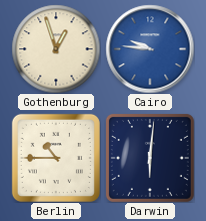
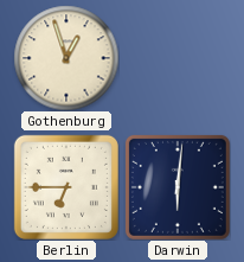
Cairo: 9:46 -> none
Berlin: 10:45 -> 6:45
